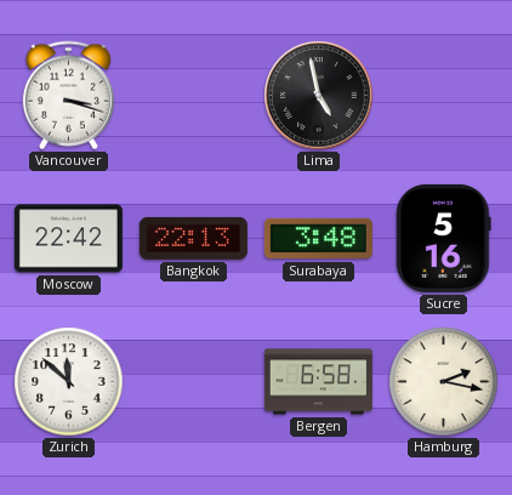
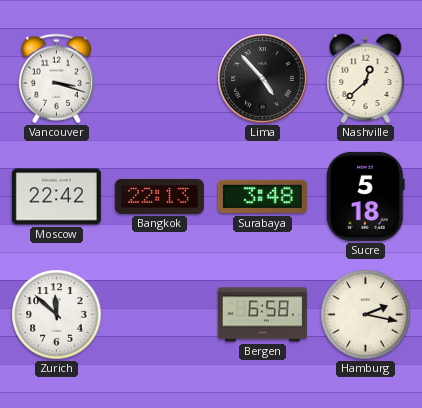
Lima: 4:58 -> 4:53
Nashville: none -> 12:38
Sucre: 5:16 -> 5:18
